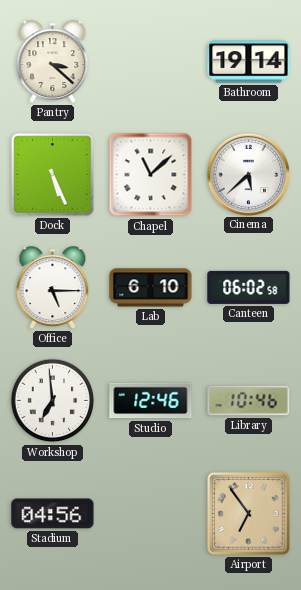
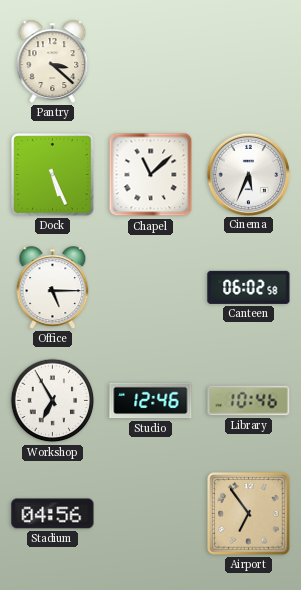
Bathroom: 19:14 -> none
Cinema: 5:38 -> 5:34
Lab: 6:10 -> none
Workshop: 6:59 -> 6:55
